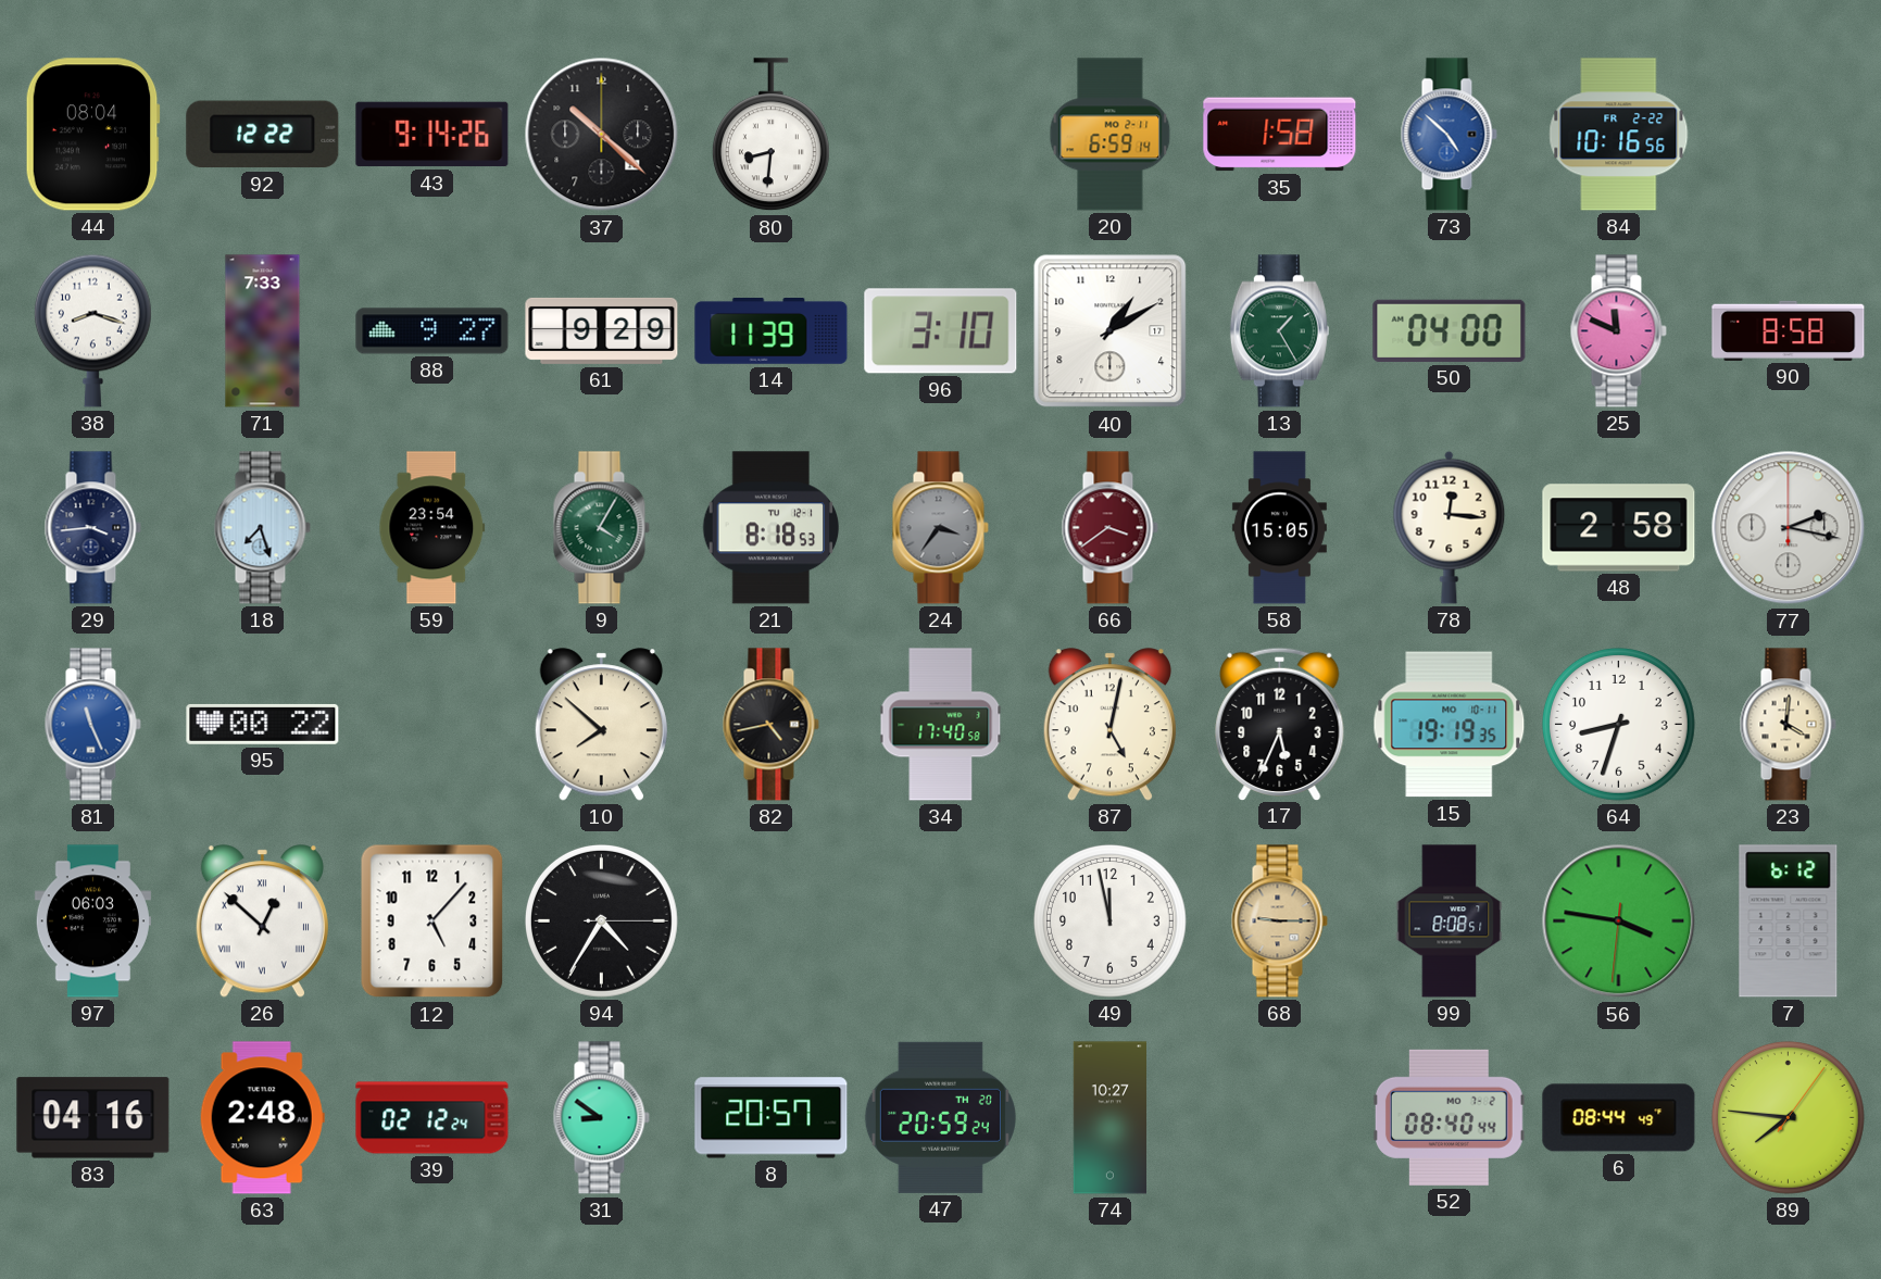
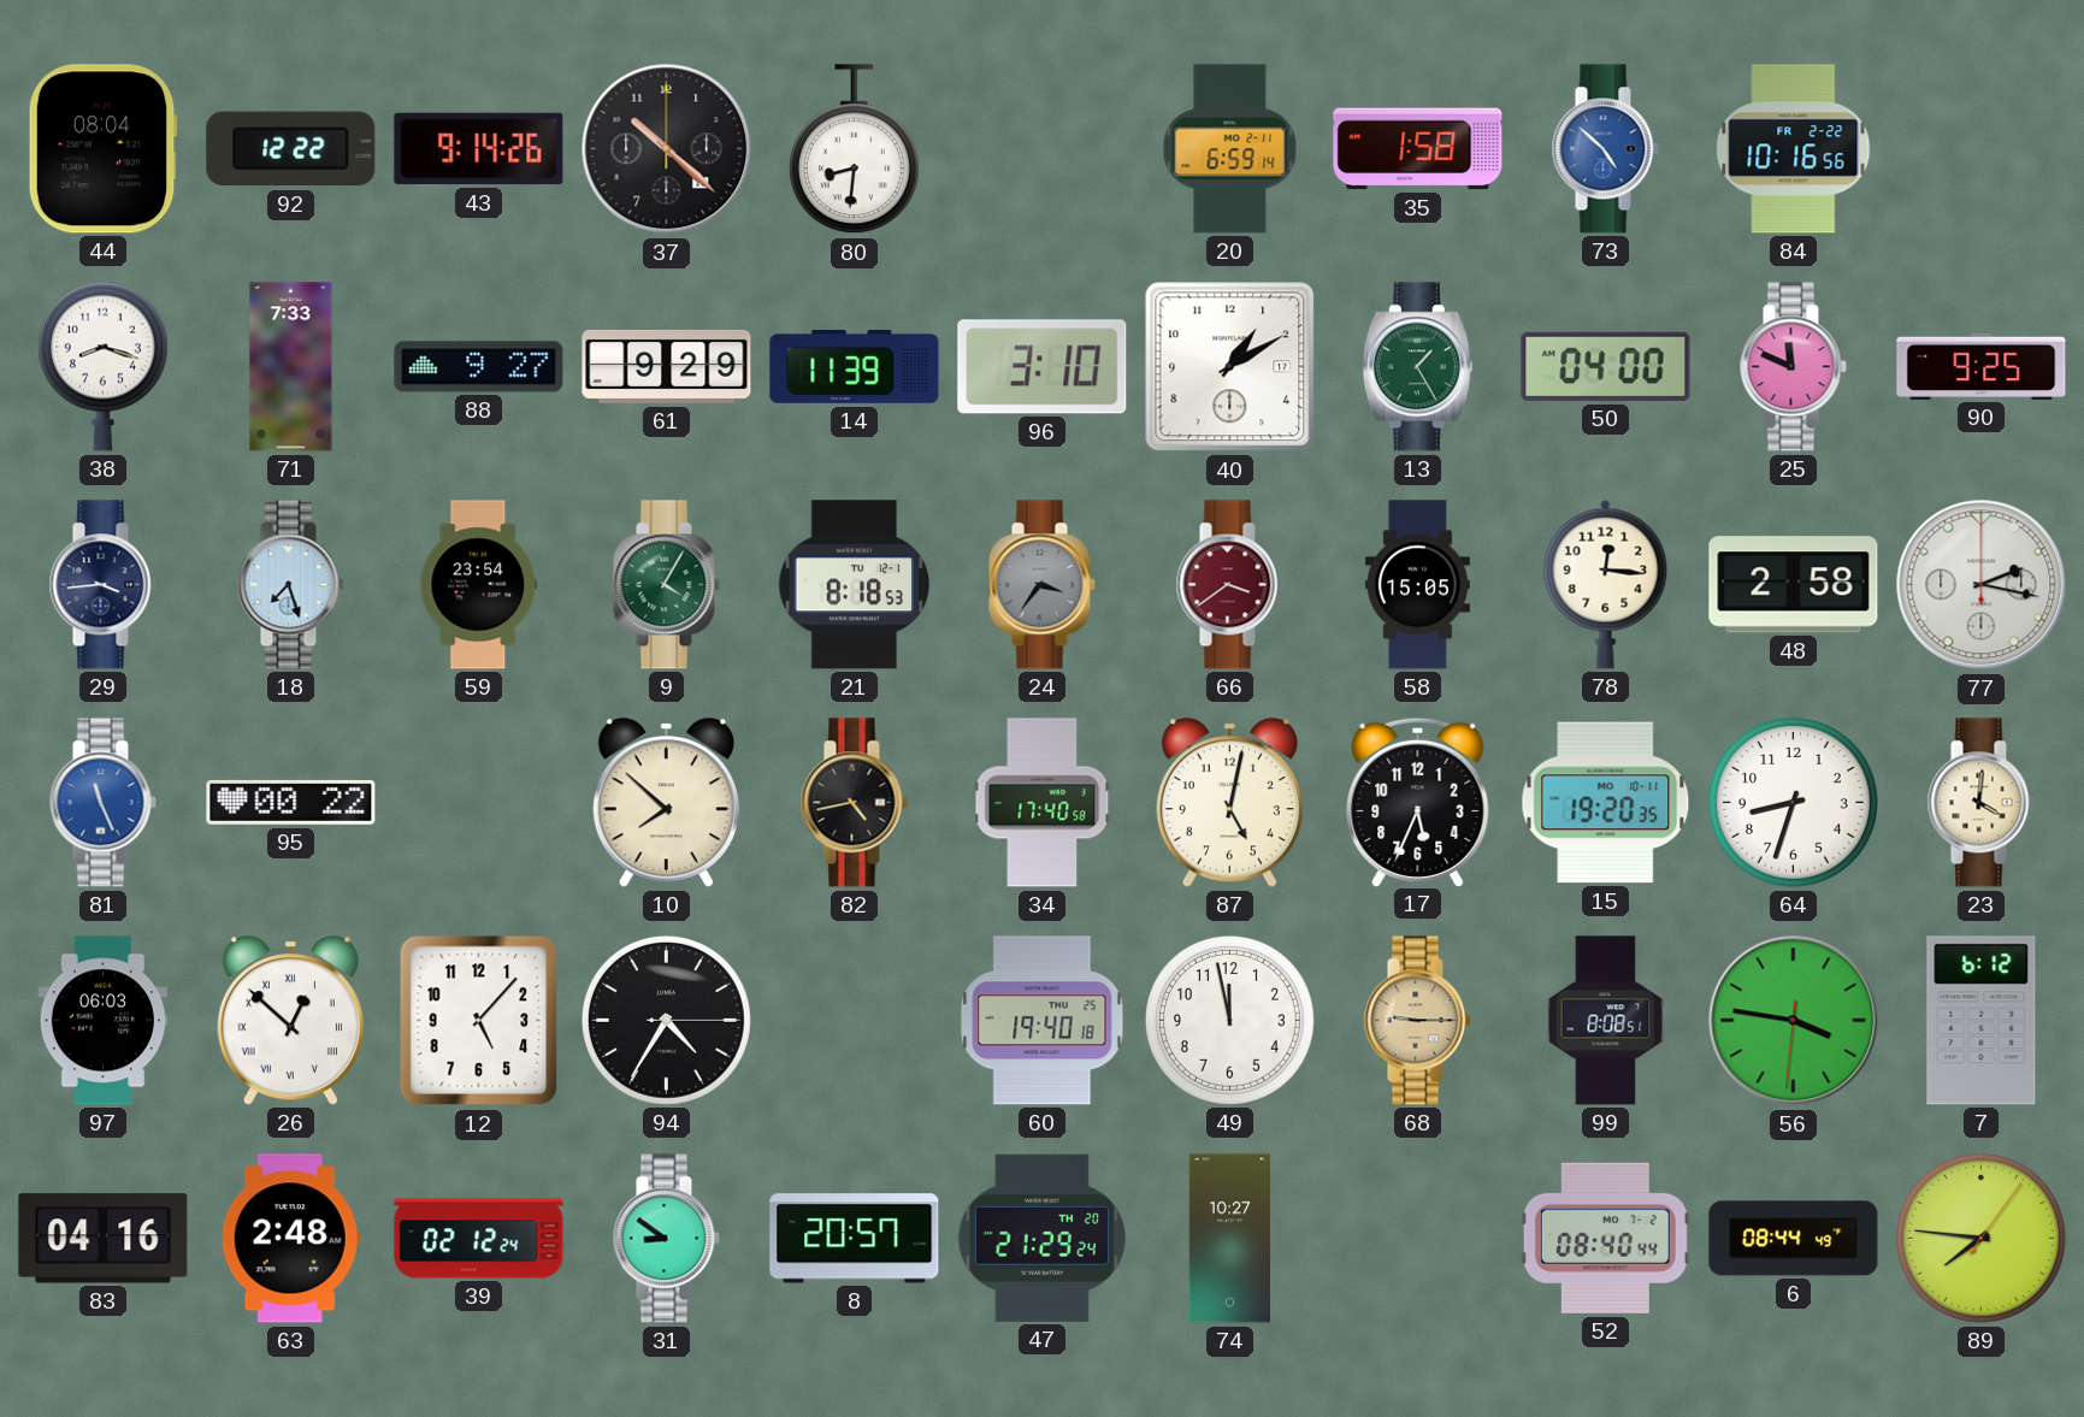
90: 8:58 -> 9:25
15: 19:19 -> 19:20
60: none -> 19:40
47: 20:59 -> 21:29
